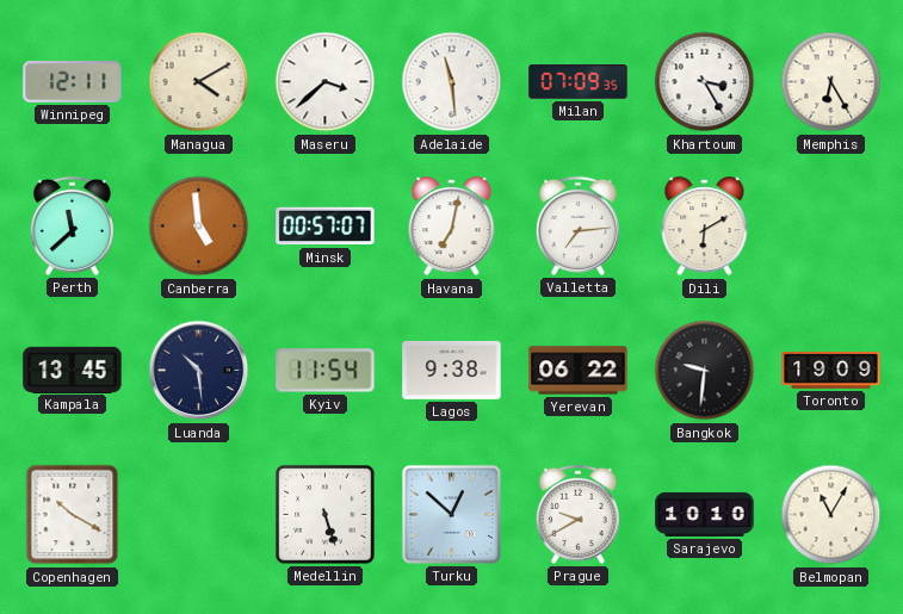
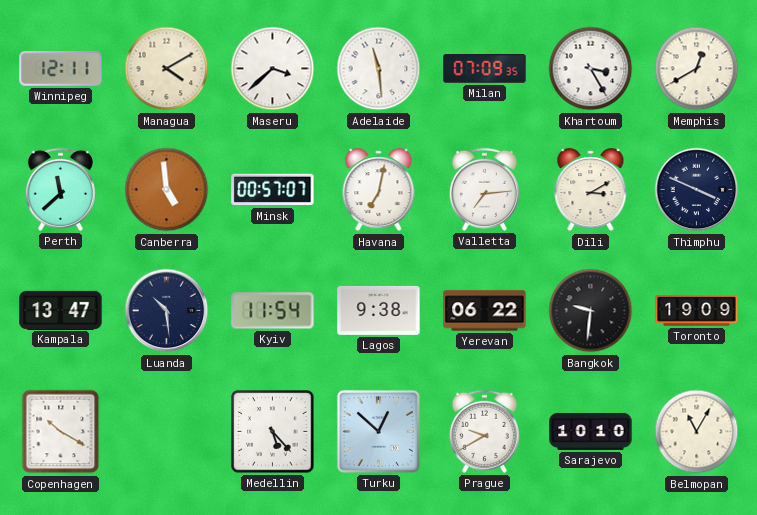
Memphis: 6:25 -> 12:40
Dili: 6:10 -> 3:10
Thimphu: none -> 3:49
Kampala: 13:45 -> 13:47
Medellin: 5:27 -> 5:23
